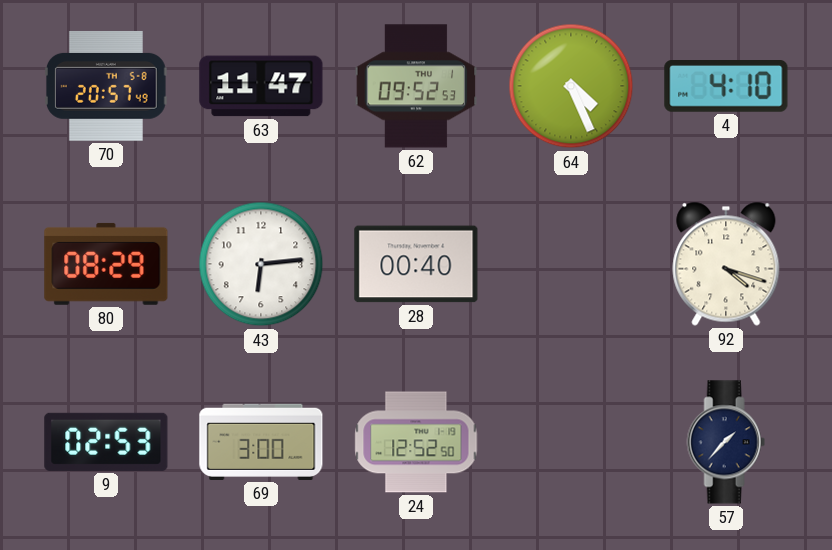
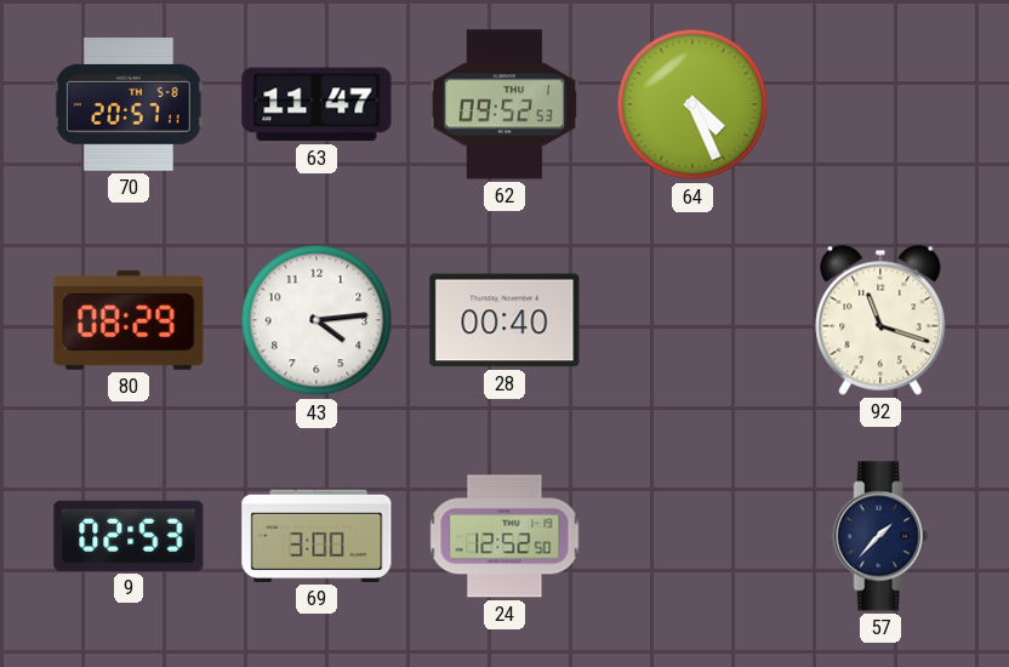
70: 20:57:49 -> 20:57:11
4: 4:10 -> none
43: 6:14 -> 4:14
92: 4:18 -> 11:18
